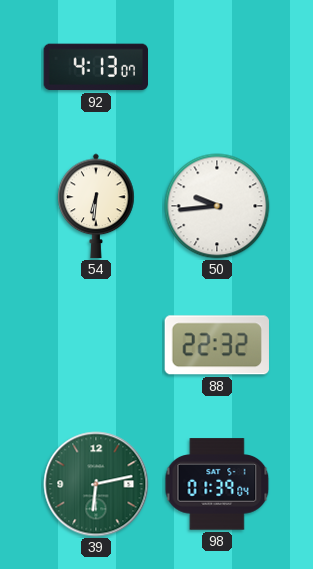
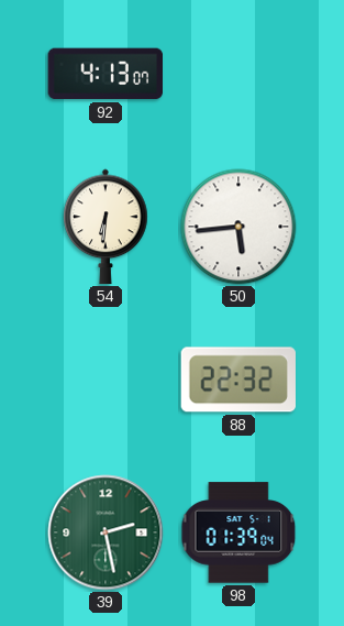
50: 9:44 -> 5:44
39: 6:13 -> 2:28
